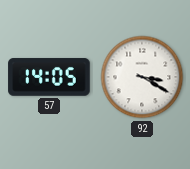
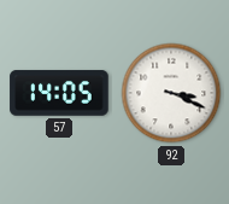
92: 3:20 -> 3:19
